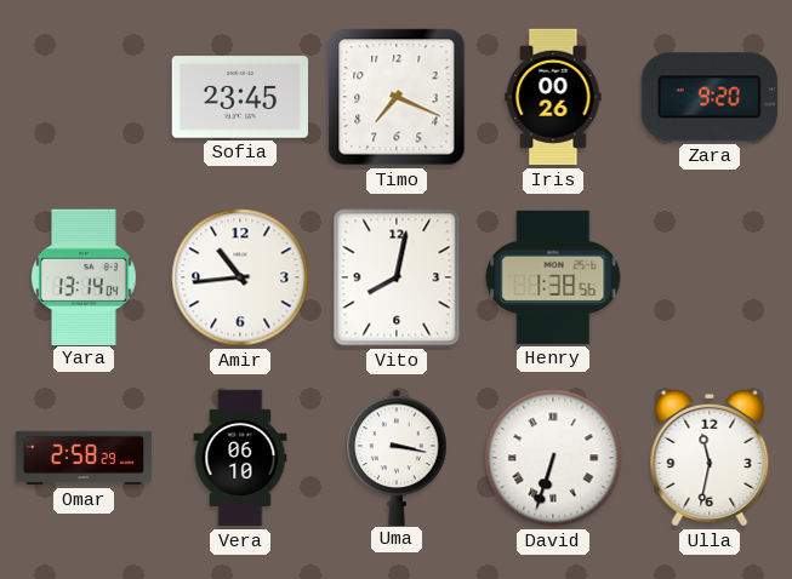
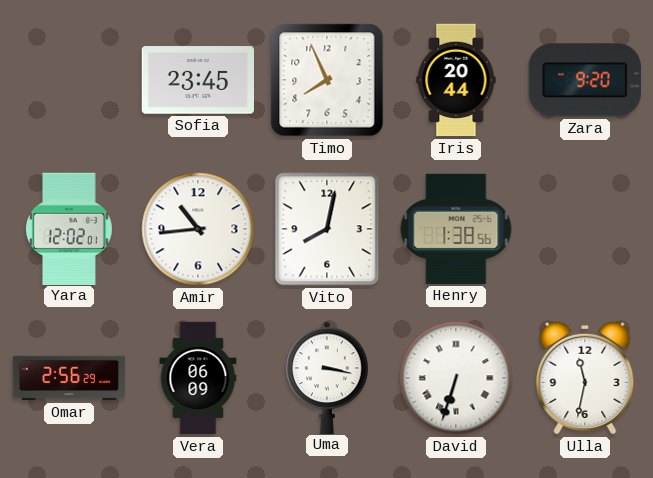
Timo: 7:19 -> 7:56
Iris: 00:26 -> 20:44
Yara: 13:14 -> 12:02
Omar: 2:58 -> 2:56
Vera: 06:10 -> 06:09
